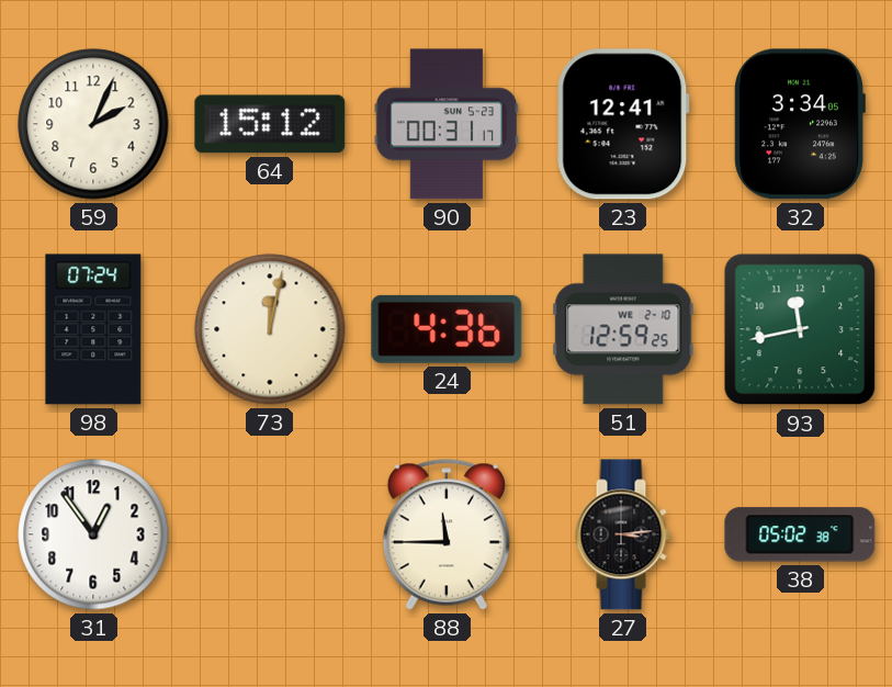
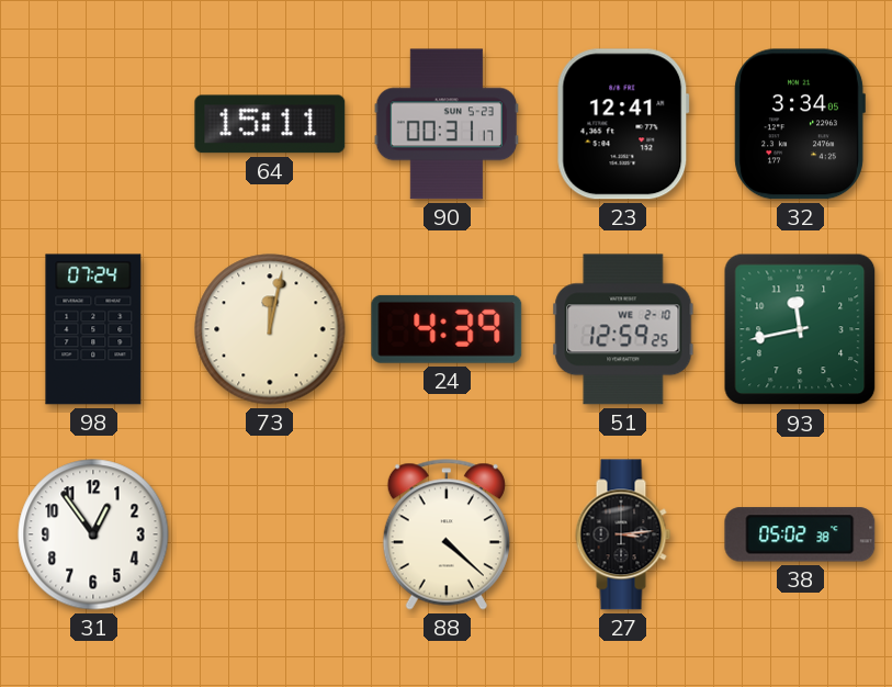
59: 2:04 -> none
64: 15:12 -> 15:11
24: 4:36 -> 4:39
88: 11:45 -> 4:22
